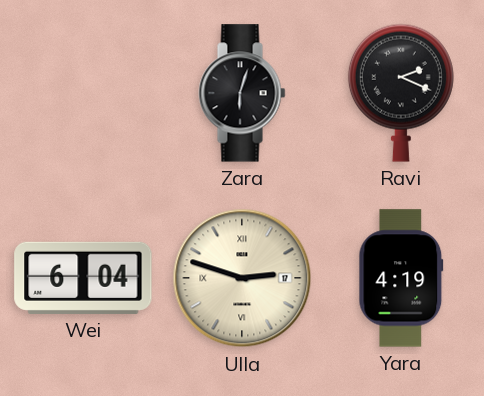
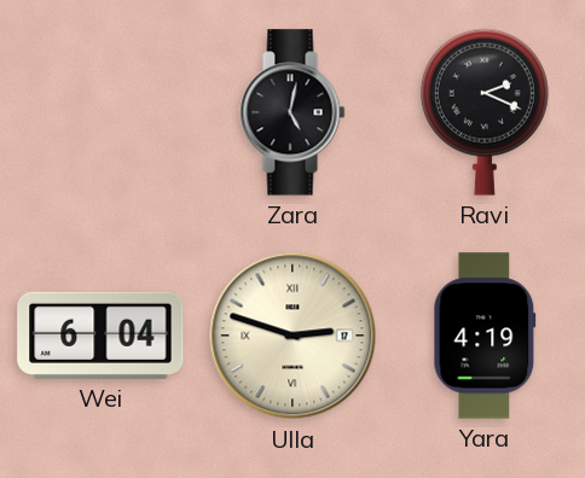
Zara: 6:03 -> 5:02
